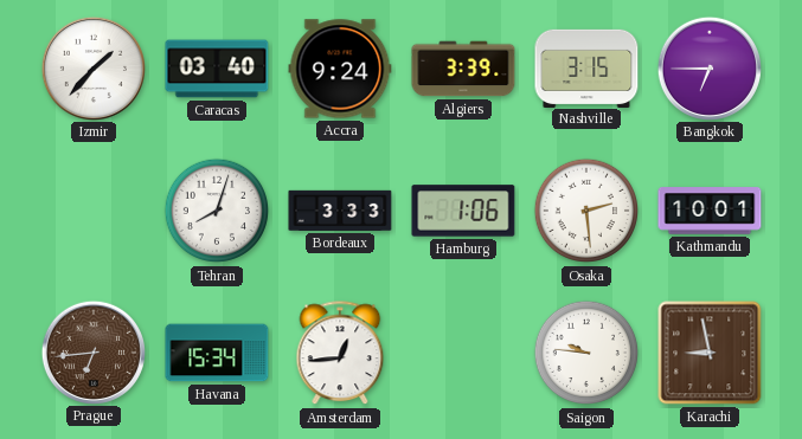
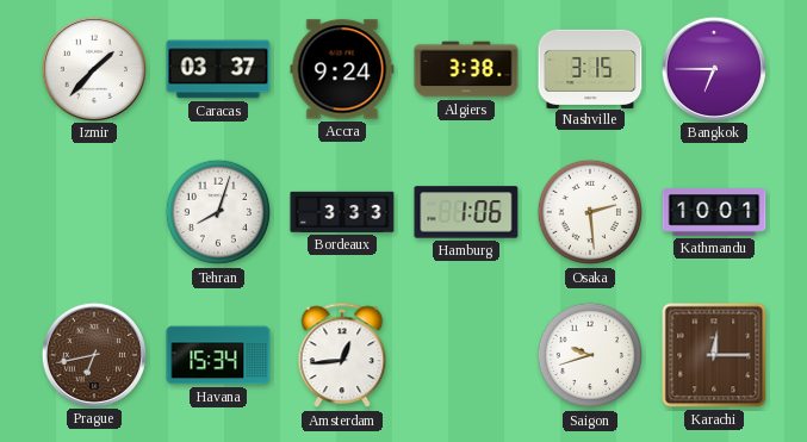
Caracas: 03:40 -> 03:37
Algiers: 3:39 -> 3:38
Prague: 6:44 -> 6:43
Saigon: 9:46 -> 9:42
Karachi: 8:58 -> 12:15
